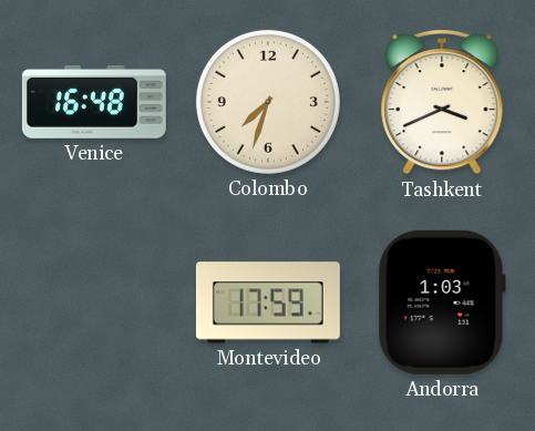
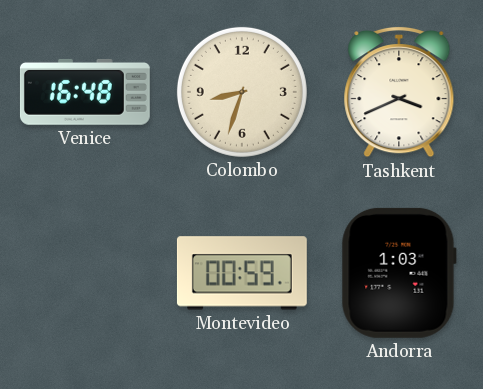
Colombo: 7:33 -> 8:33
Montevideo: 17:59 -> 00:59
